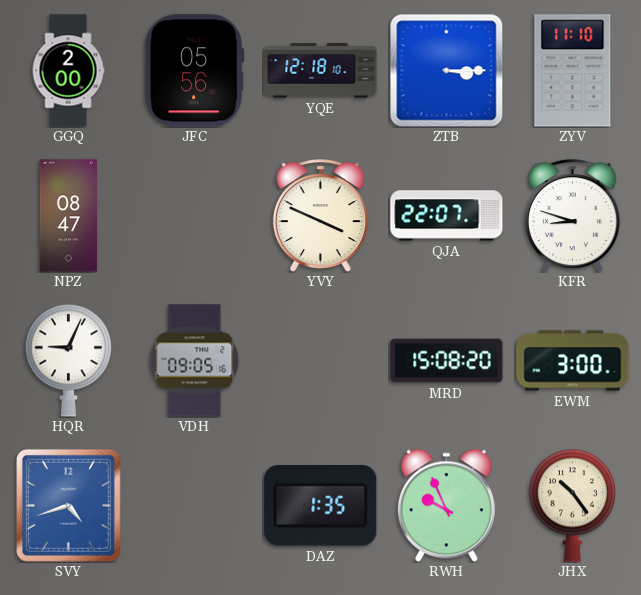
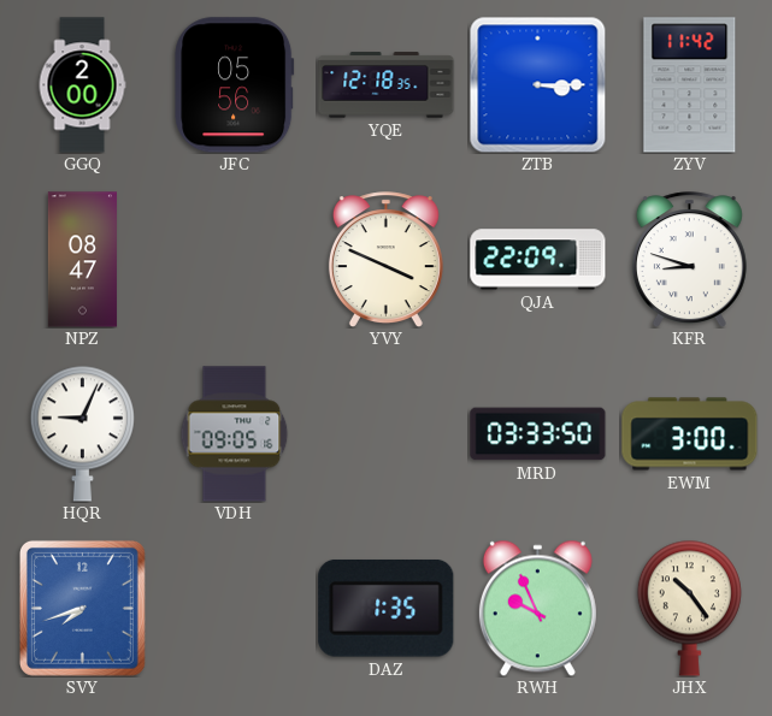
YQE: 12:18:10 -> 12:18:35
ZYV: 11:10 -> 11:42
QJA: 22:07 -> 22:09
MRD: 15:08 -> 03:33
SVY: 4:42 -> 7:42
